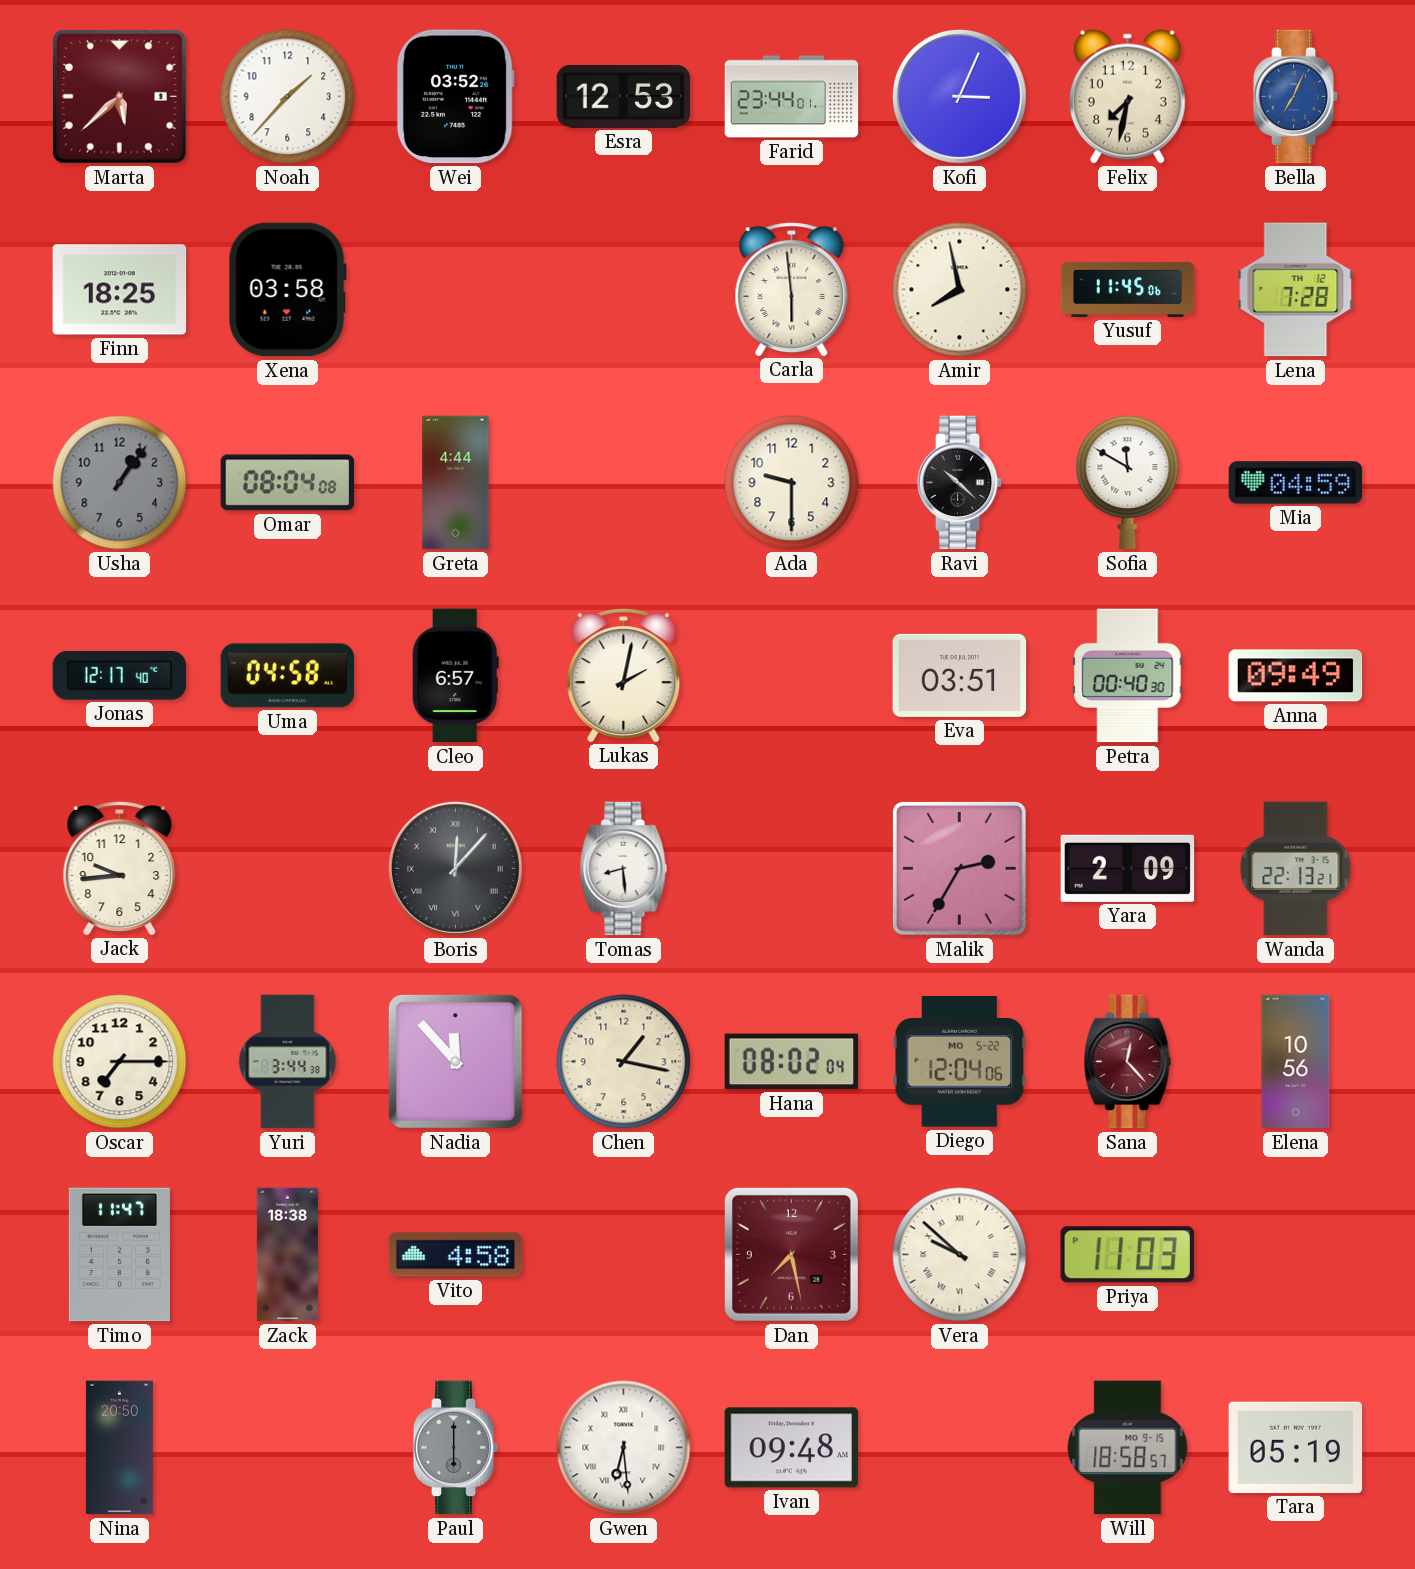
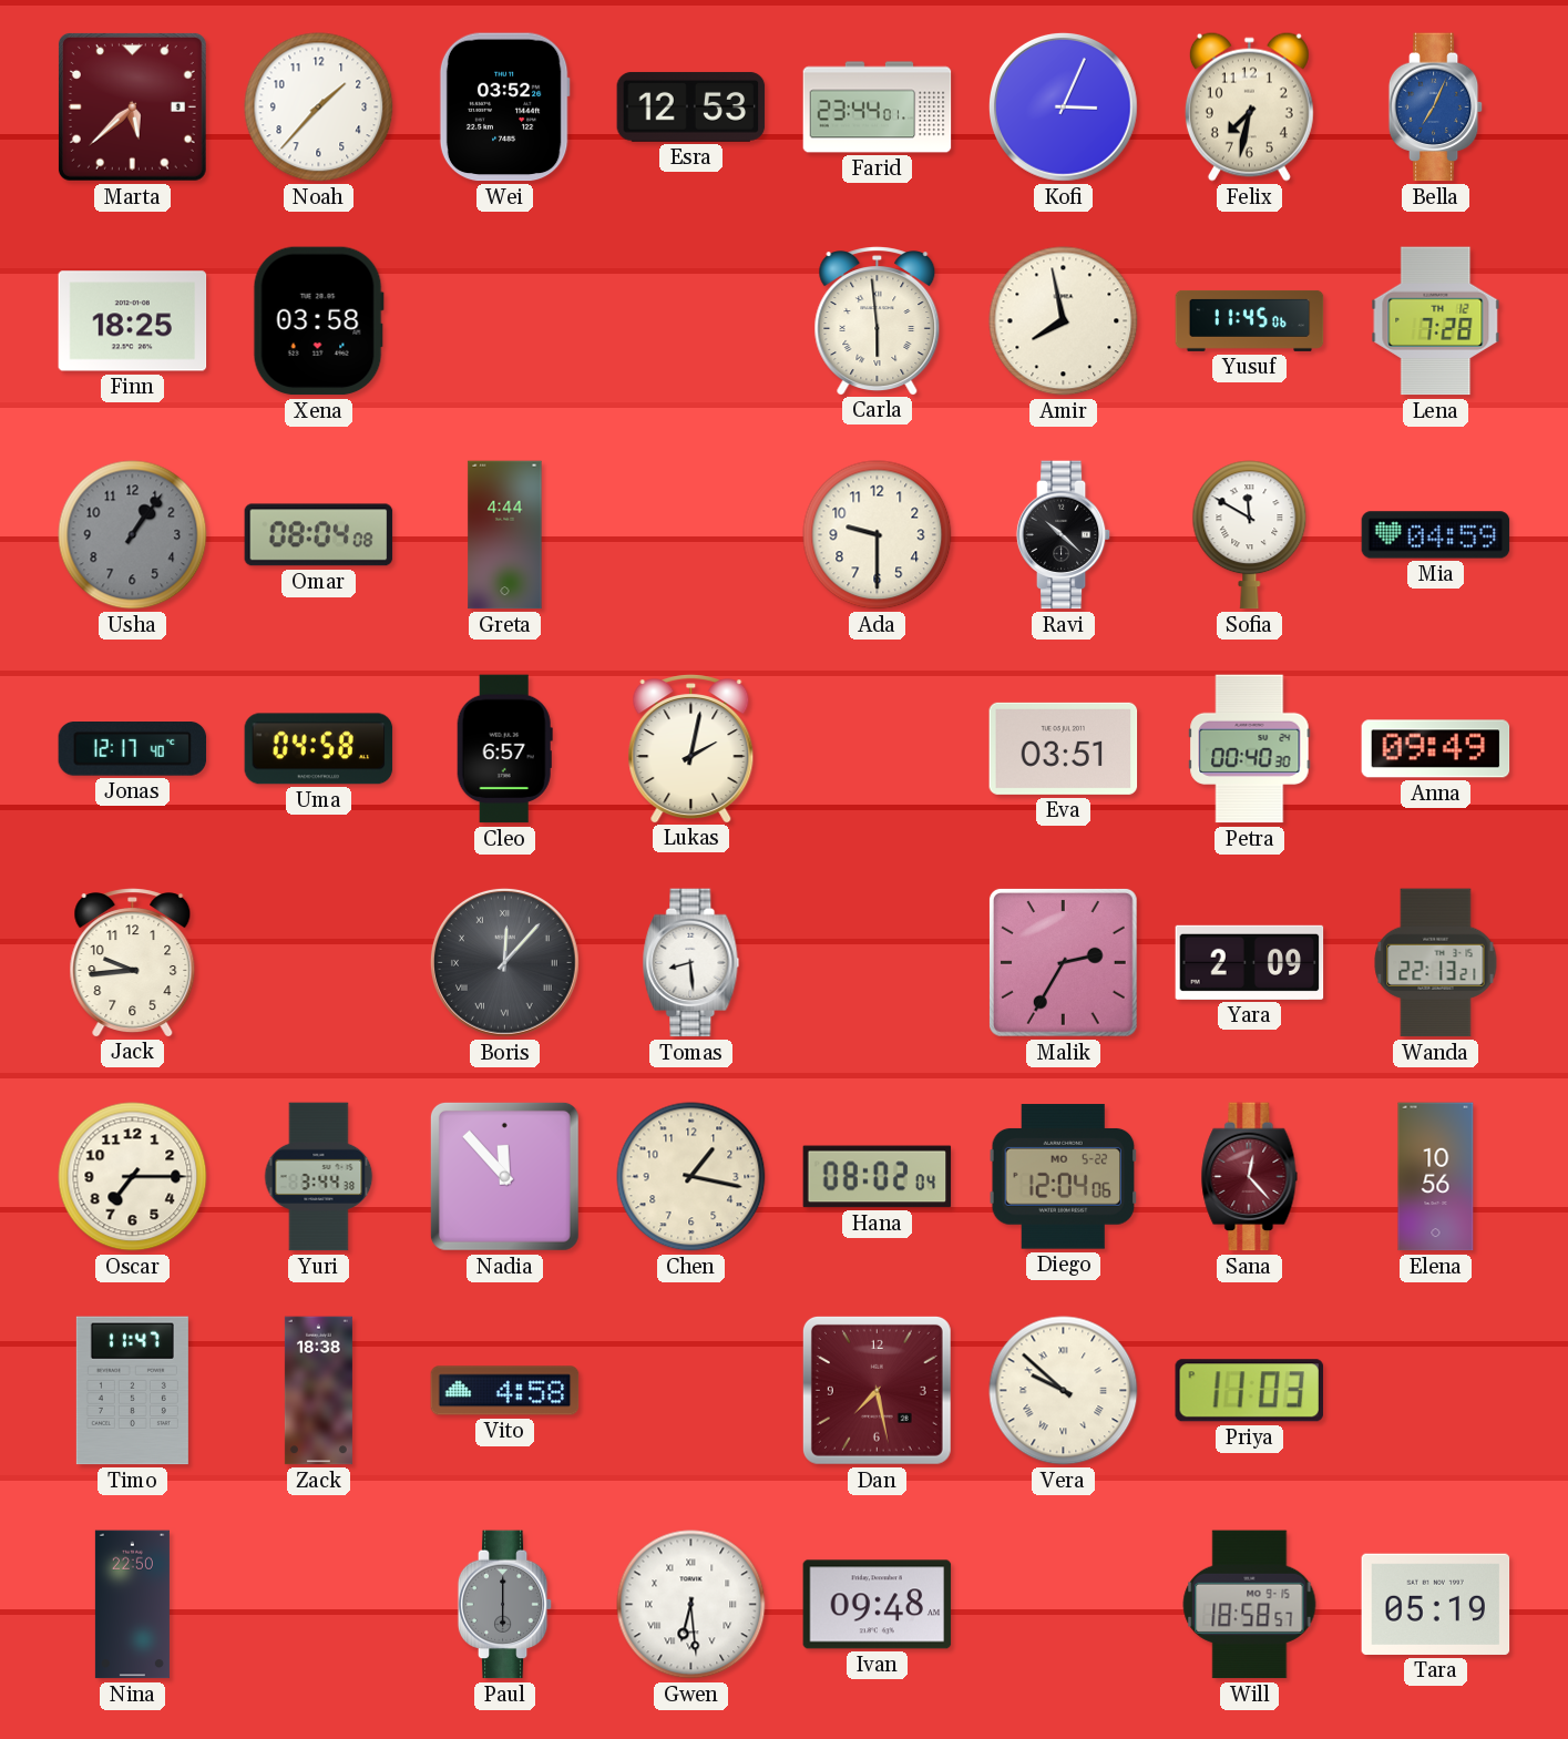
Nina: 20:50 -> 22:50
